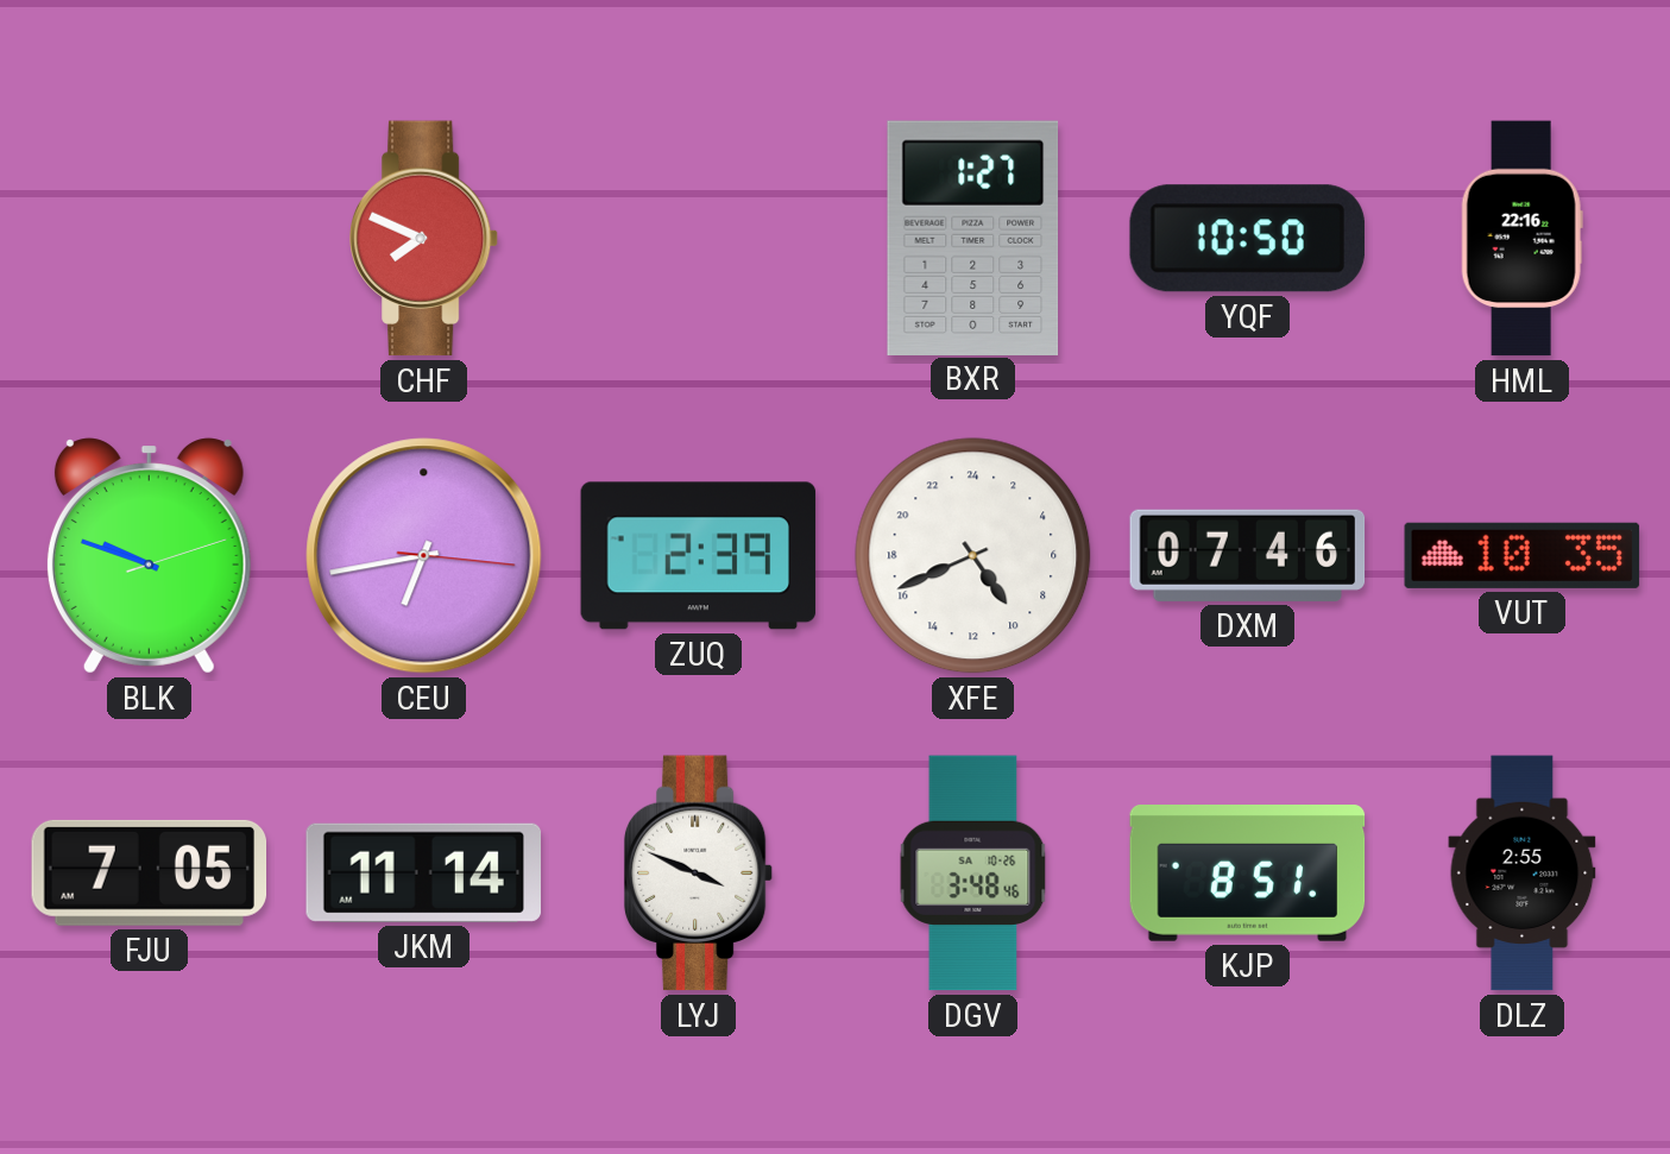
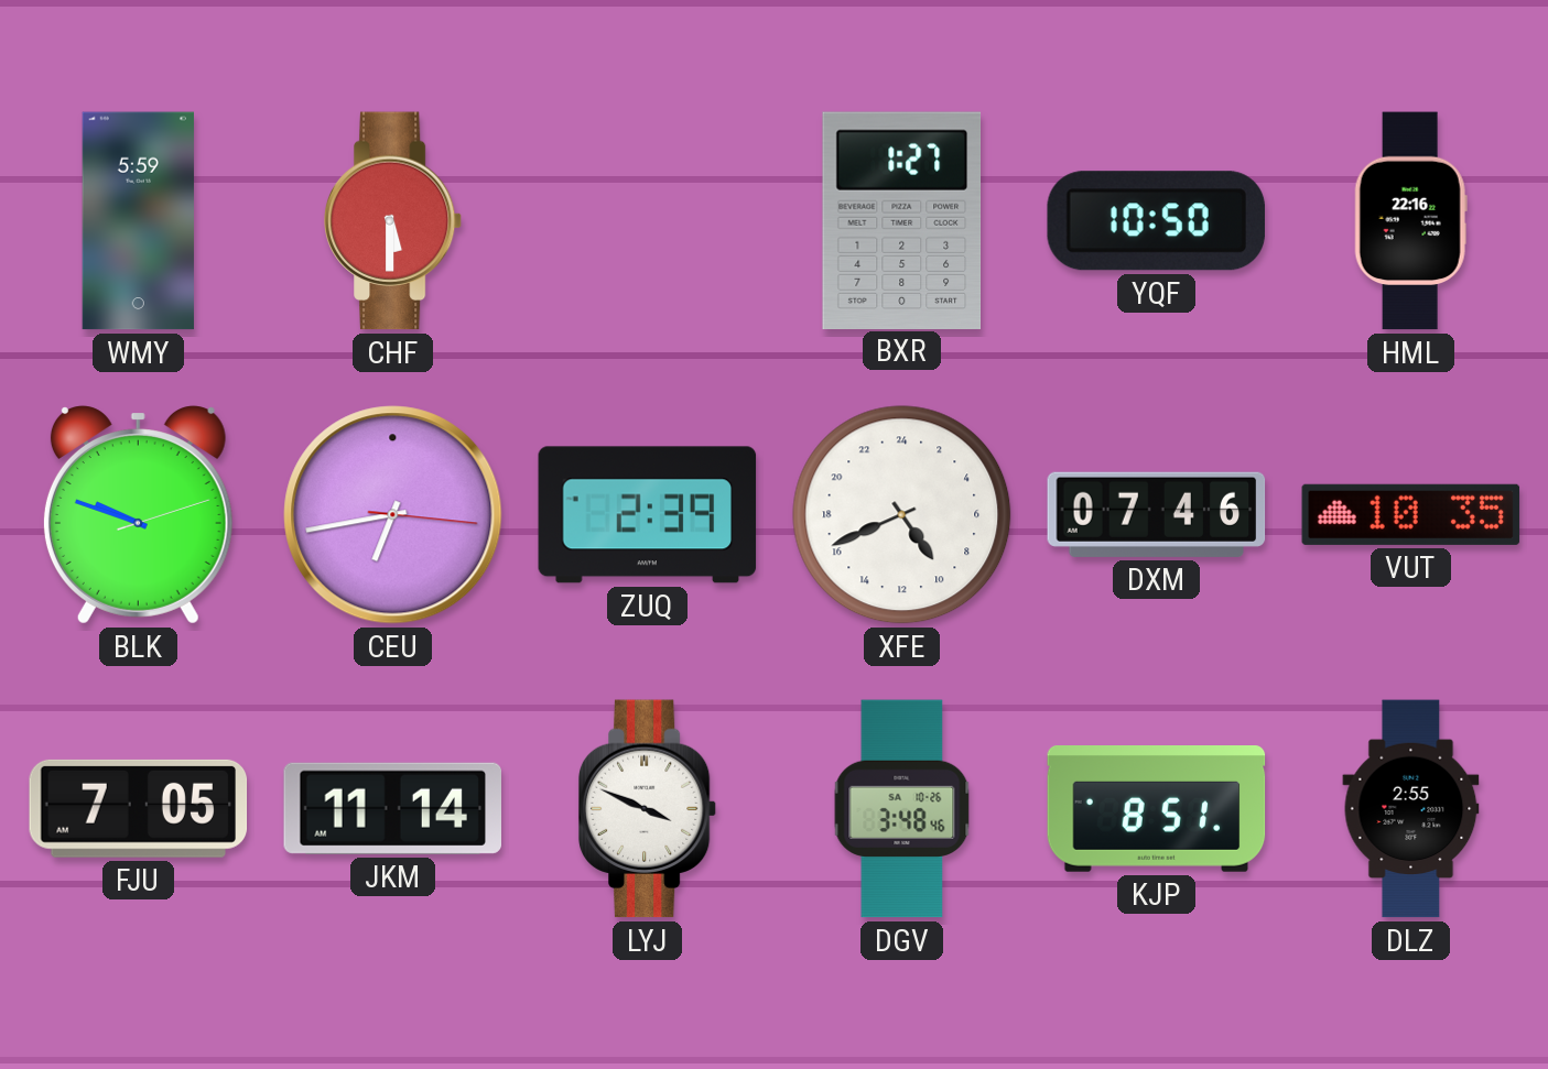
WMY: none -> 5:59
CHF: 7:49 -> 5:30
